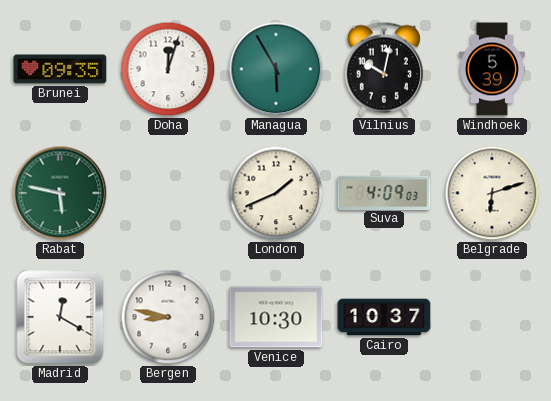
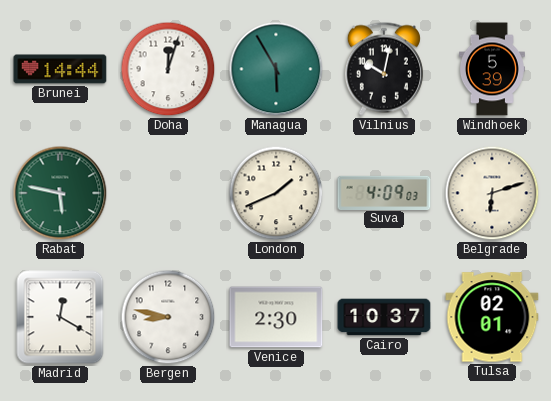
Brunei: 09:35 -> 14:44
Venice: 10:30 -> 2:30
Tulsa: none -> 02:01
